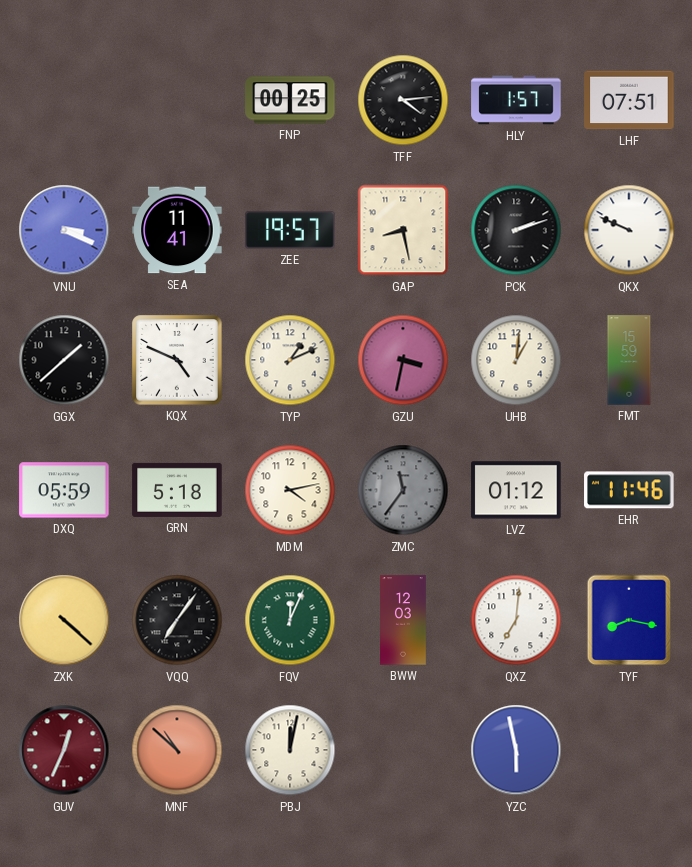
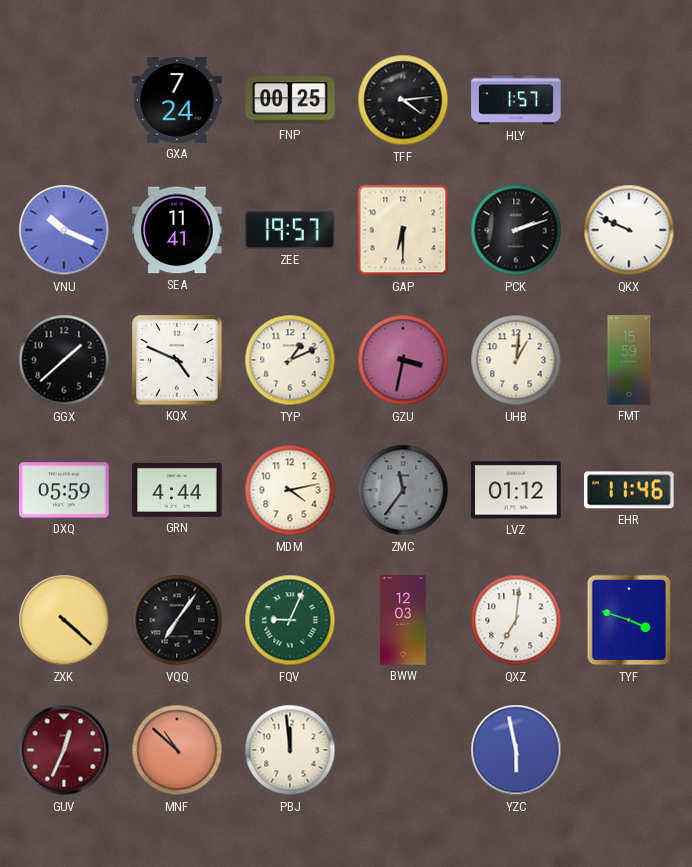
GXA: none -> 7:24
LHF: 07:51 -> none
VNU: 3:19 -> 10:19
GAP: 8:28 -> 6:30
GRN: 5:18 -> 4:44
FQV: 12:04 -> 9:04
TYF: 8:17 -> 3:48
PBJ: 12:02 -> 11:59
